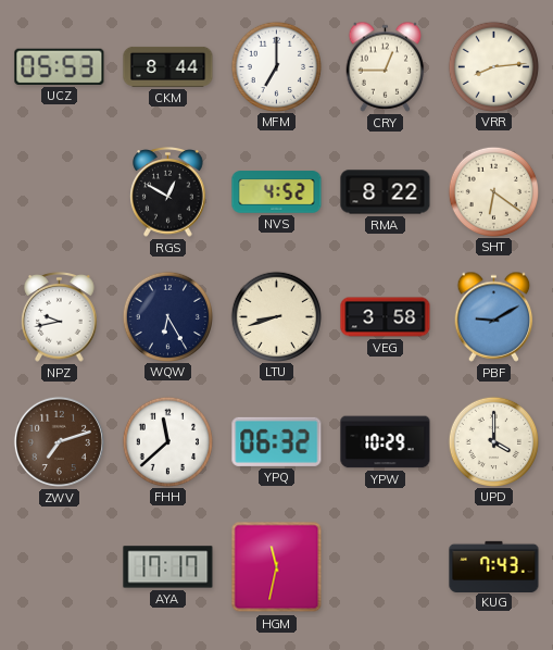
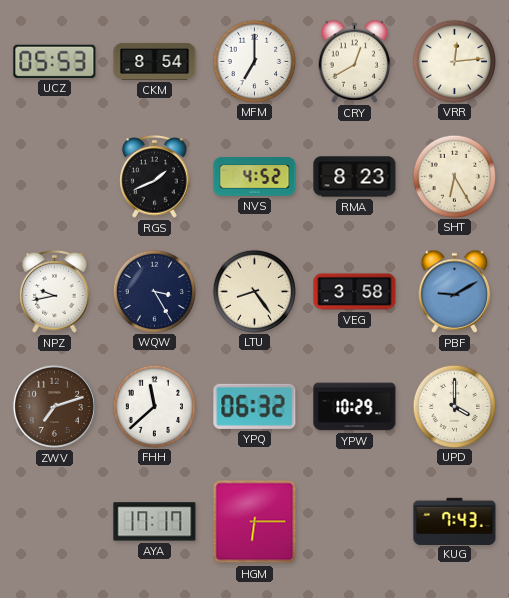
CKM: 8:44 -> 8:54
CRY: 12:45 -> 12:40
VRR: 8:14 -> 12:14
RGS: 12:50 -> 1:41
RMA: 8:22 -> 8:23
SHT: 6:21 -> 6:25
WQW: 6:25 -> 3:25
LTU: 8:42 -> 8:24
HGM: 11:32 -> 6:15
